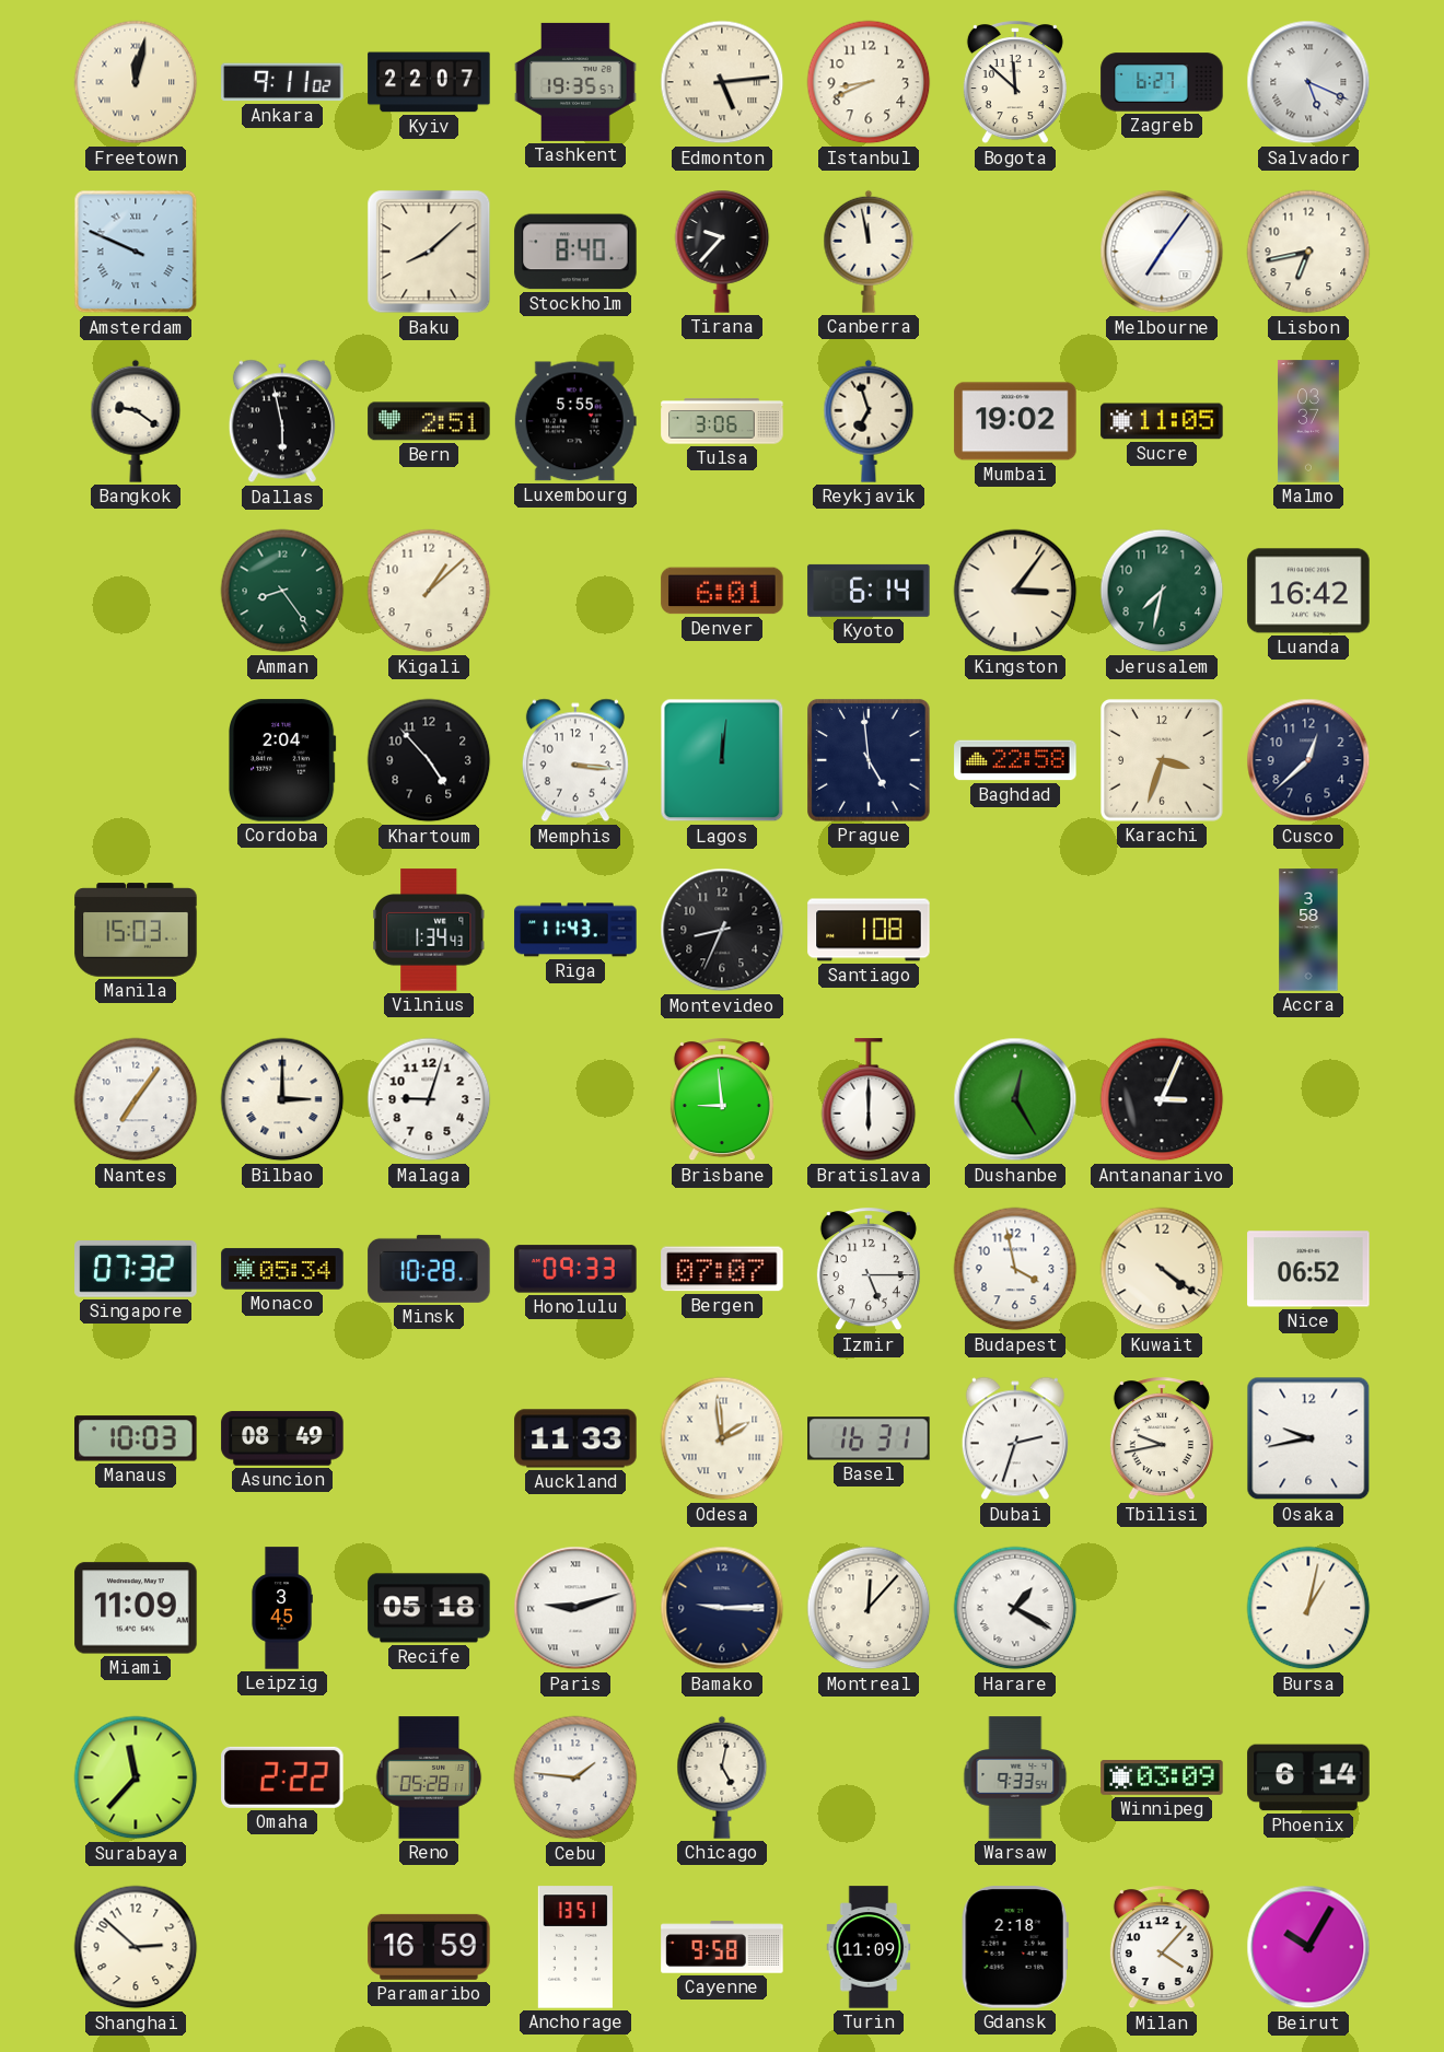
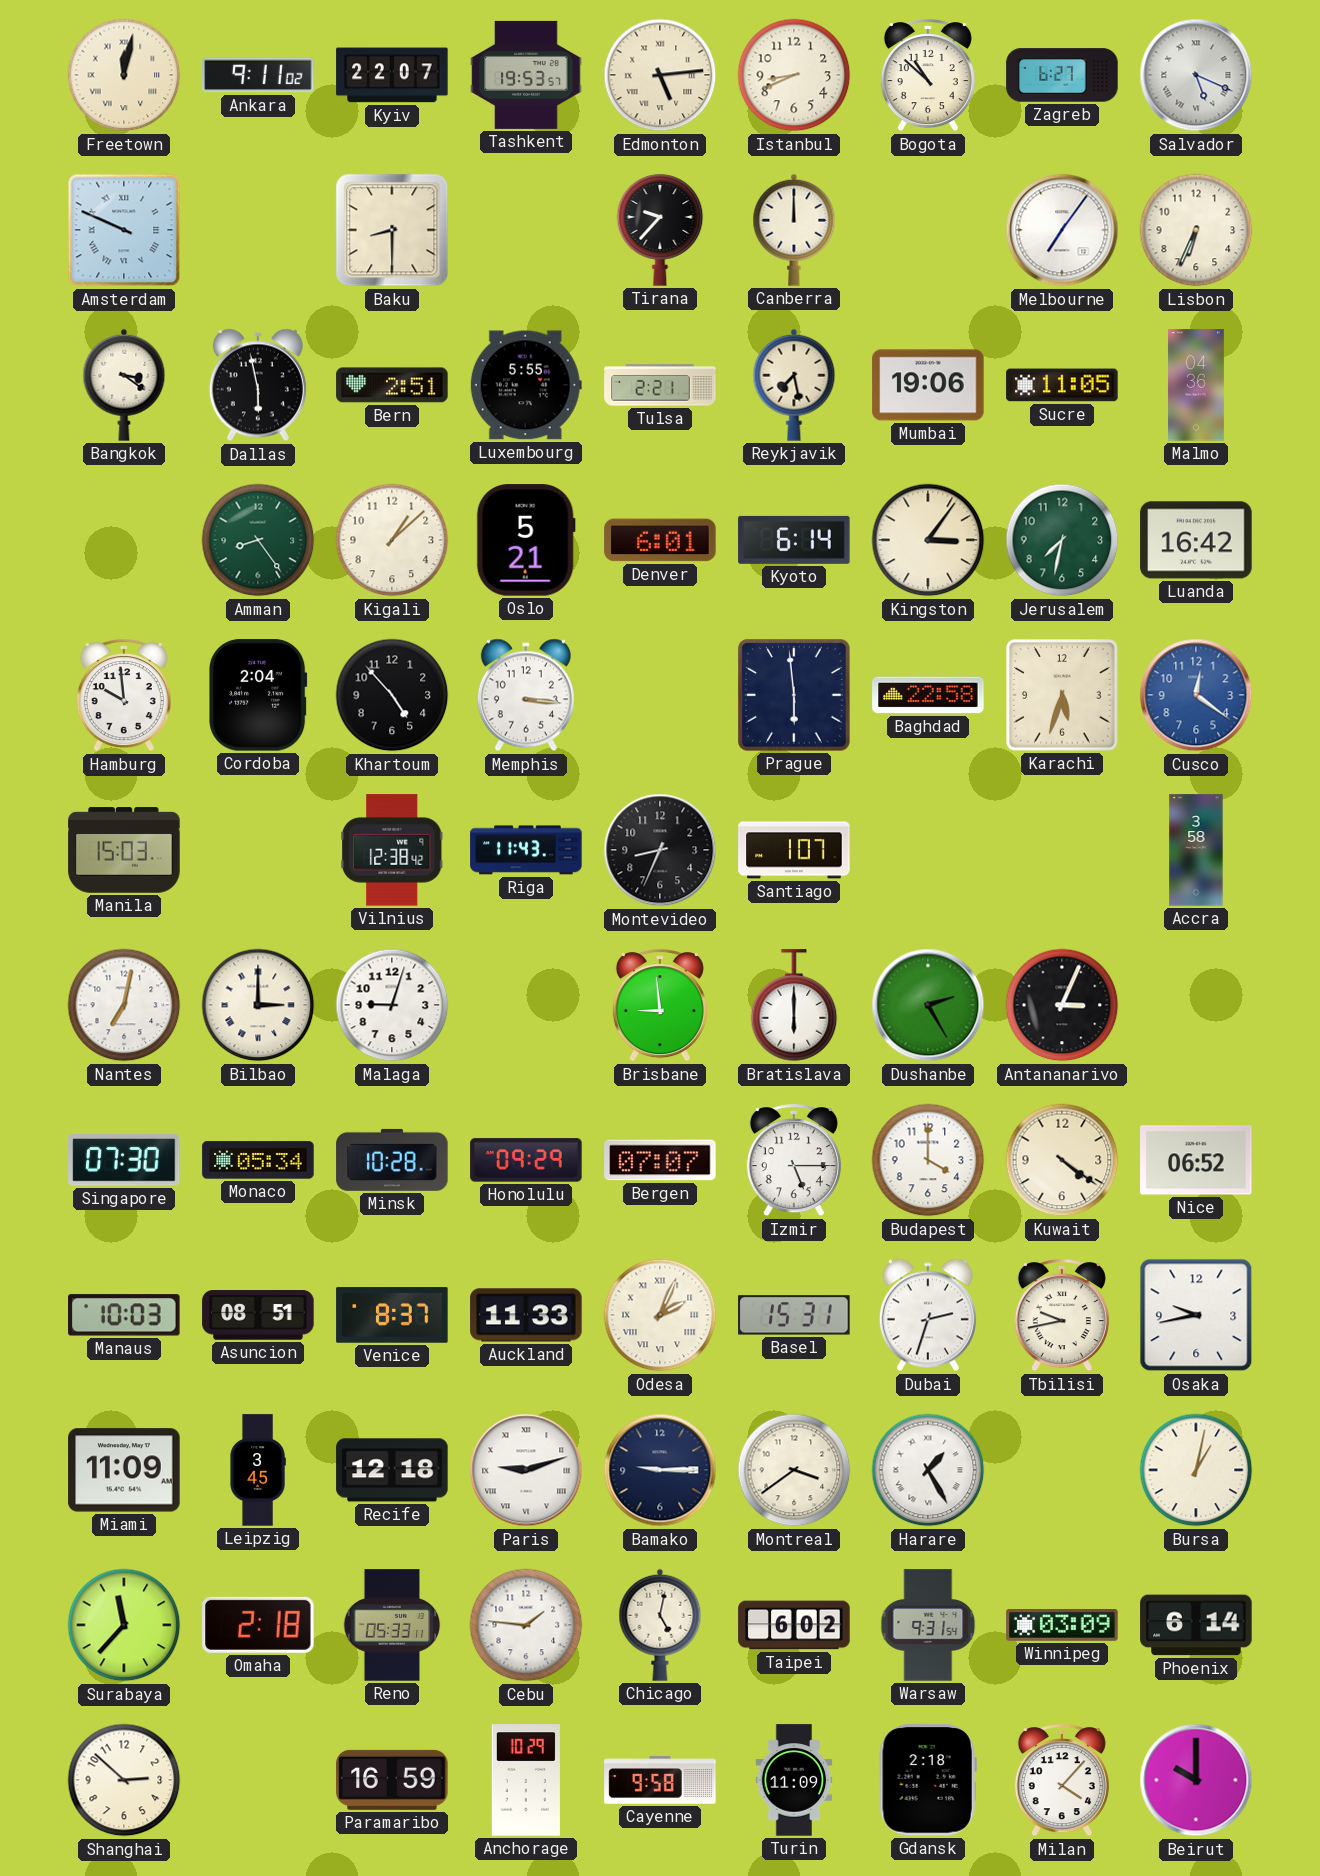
Tashkent: 19:35 -> 19:53
Bogota: 11:52 -> 10:52
Baku: 8:08 -> 8:30
Stockholm: 8:40 -> none
Canberra: 11:58 -> 12:00
Lisbon: 6:43 -> 6:34
Bangkok: 9:21 -> 3:21
Tulsa: 3:06 -> 2:21
Reykjavik: 6:57 -> 7:28
Mumbai: 19:02 -> 19:06
Malmo: 03:37 -> 04:36
Oslo: none -> 5:21
Hamburg: none -> 9:59
Lagos: 12:01 -> none
Prague: 4:59 -> 5:59
Karachi: 3:33 -> 5:33
Cusco: 12:38 -> 12:21
Cusco dial: navy -> blue
Vilnius: 1:34 -> 12:38
Santiago: 1:08 -> 1:07
Nantes: 7:06 -> 7:02
Dushanbe: 12:25 -> 2:25
Singapore: 07:32 -> 07:30
Honolulu: 09:33 -> 09:29
Budapest: 3:58 -> 4:00
Asuncion: 08:49 -> 08:51
Venice: none -> 8:37
Odesa: 1:59 -> 2:04
Basel: 16:31 -> 15:31
Recife: 05:18 -> 12:18
Montreal: 12:07 -> 3:39
Harare: 1:20 -> 1:25
Omaha: 2:22 -> 2:18
Reno: 05:28 -> 05:33
Taipei: none -> 6:02
Warsaw: 9:33 -> 9:31
Anchorage: 13:51 -> 10:29
Beirut: 10:05 -> 10:00
